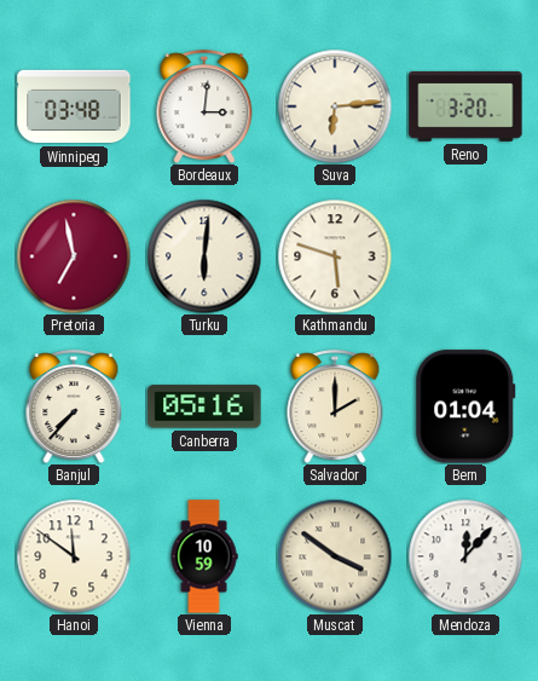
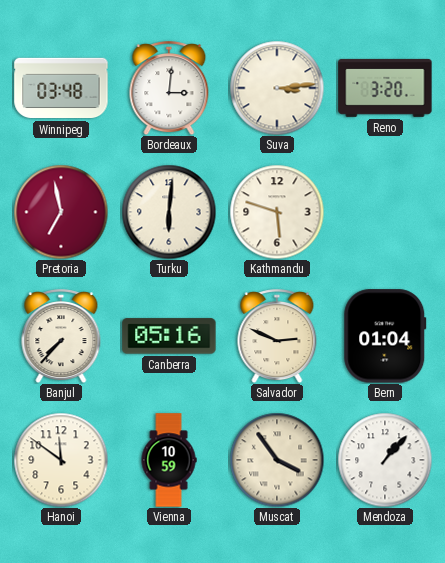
Suva: 6:14 -> 3:14
Salvador: 2:00 -> 2:49
Muscat: 3:51 -> 3:54
Mendoza: 12:07 -> 1:07
